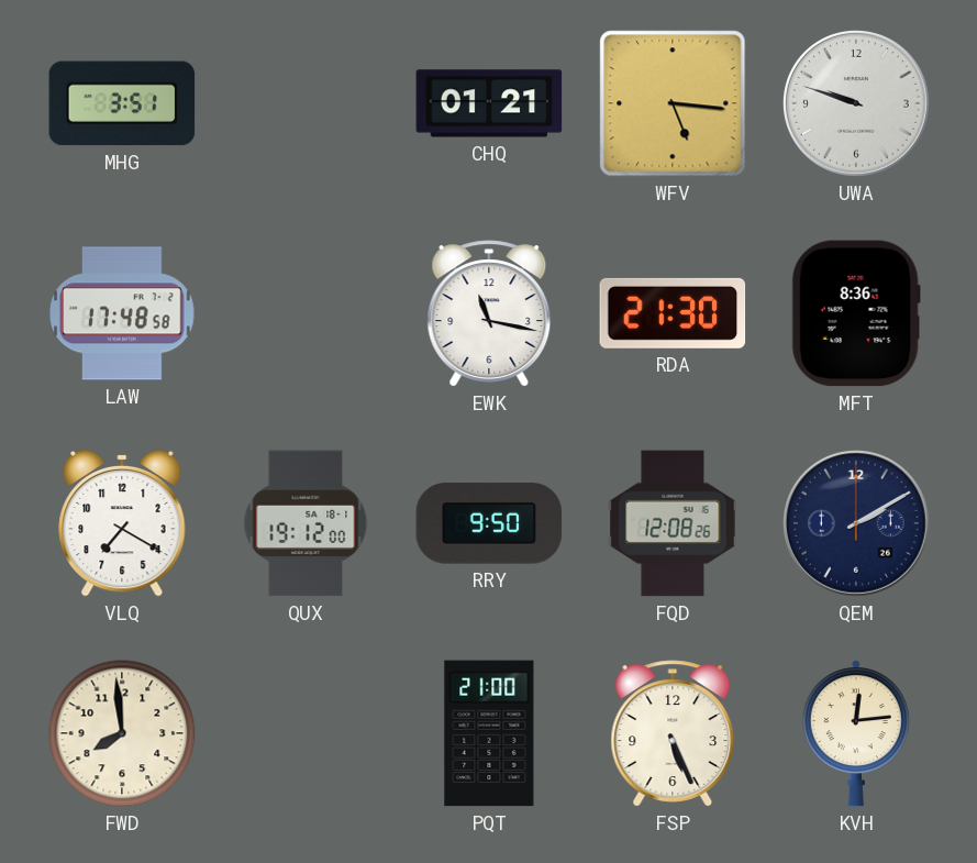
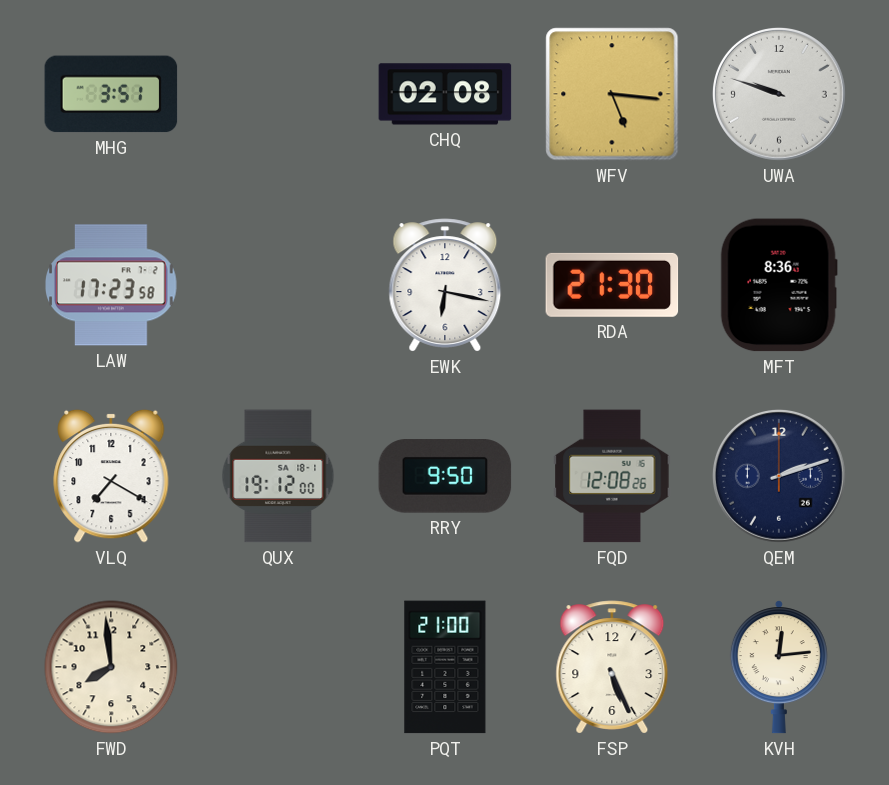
CHQ: 01:21 -> 02:08
LAW: 17:48 -> 17:23
EWK: 11:17 -> 6:17
QEM: 2:10 -> 2:12
